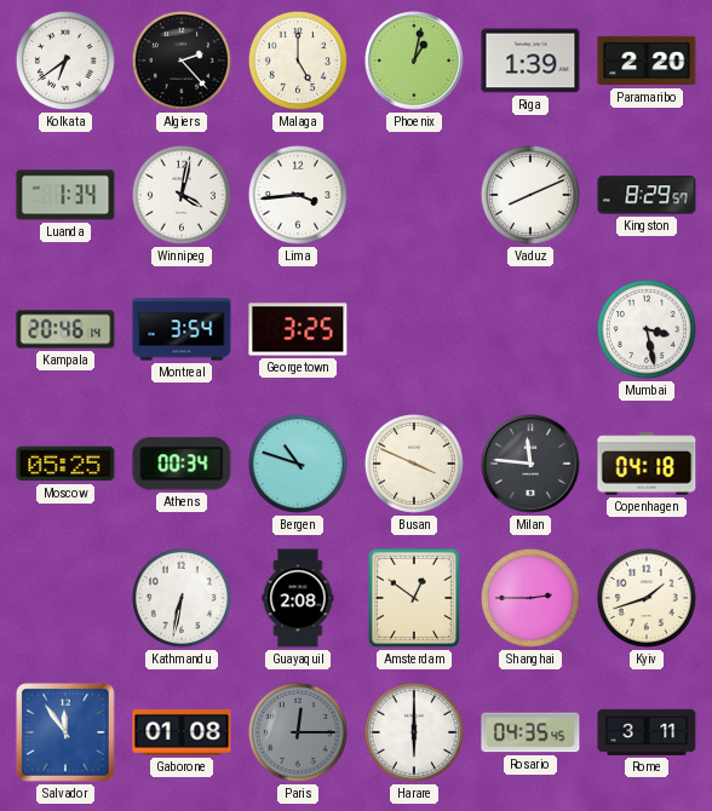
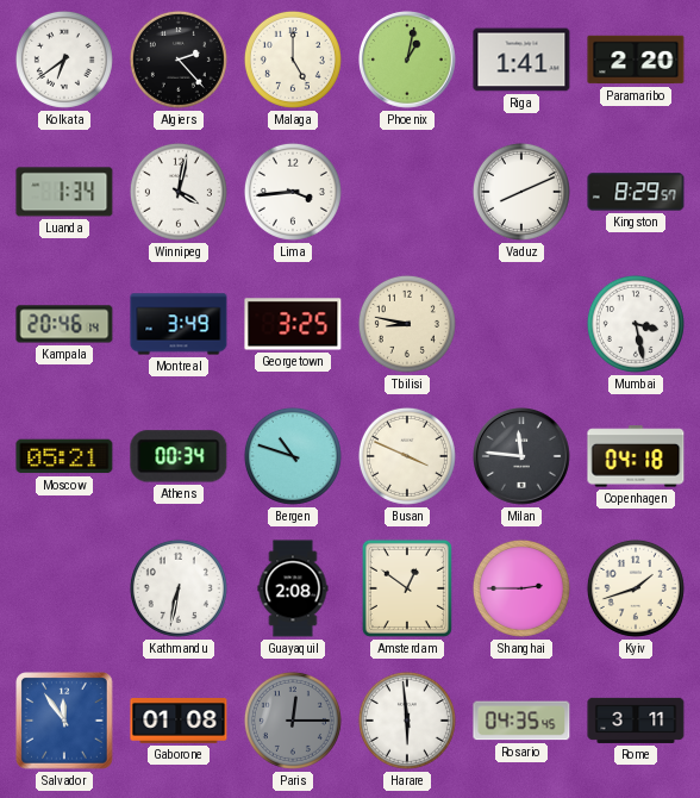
Riga: 1:39 -> 1:41
Montreal: 3:54 -> 3:49
Tbilisi: none -> 8:47
Moscow: 05:25 -> 05:21
Harare: 6:00 -> 5:59
